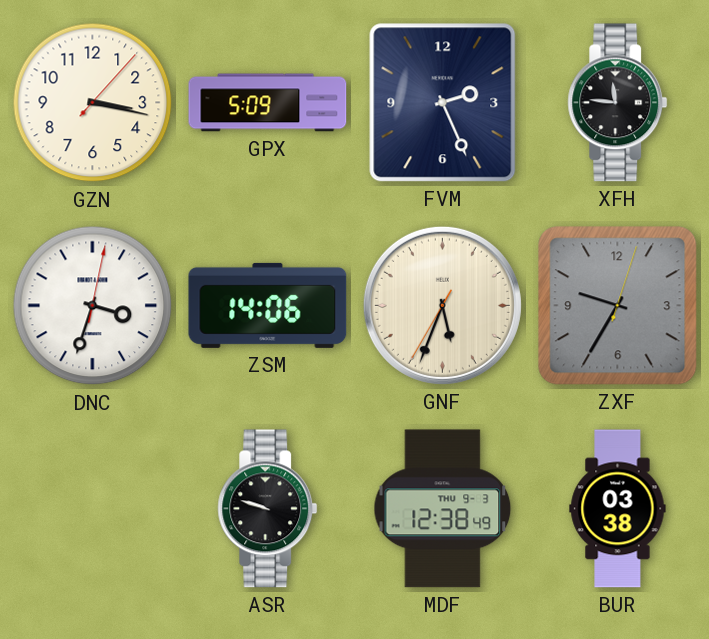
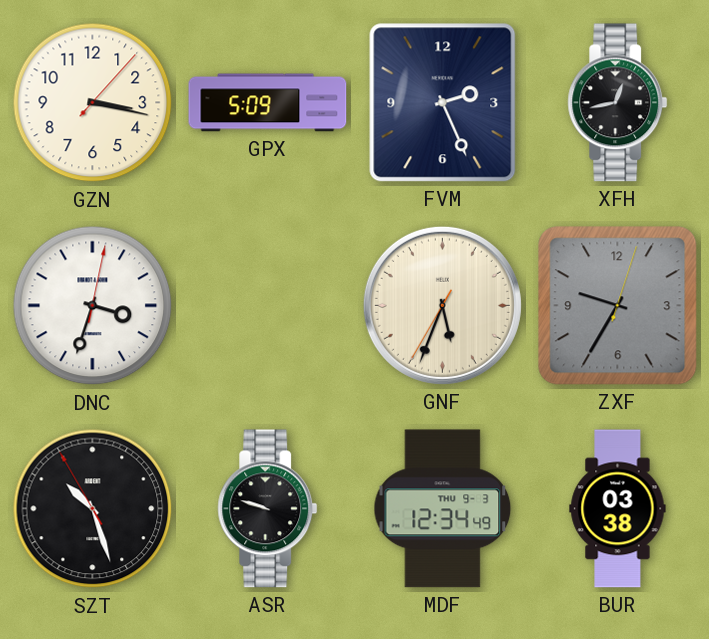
XFH: 11:46 -> 12:43
ZSM: 14:06 -> none
SZT: none -> 10:26
MDF: 12:38 -> 12:34
